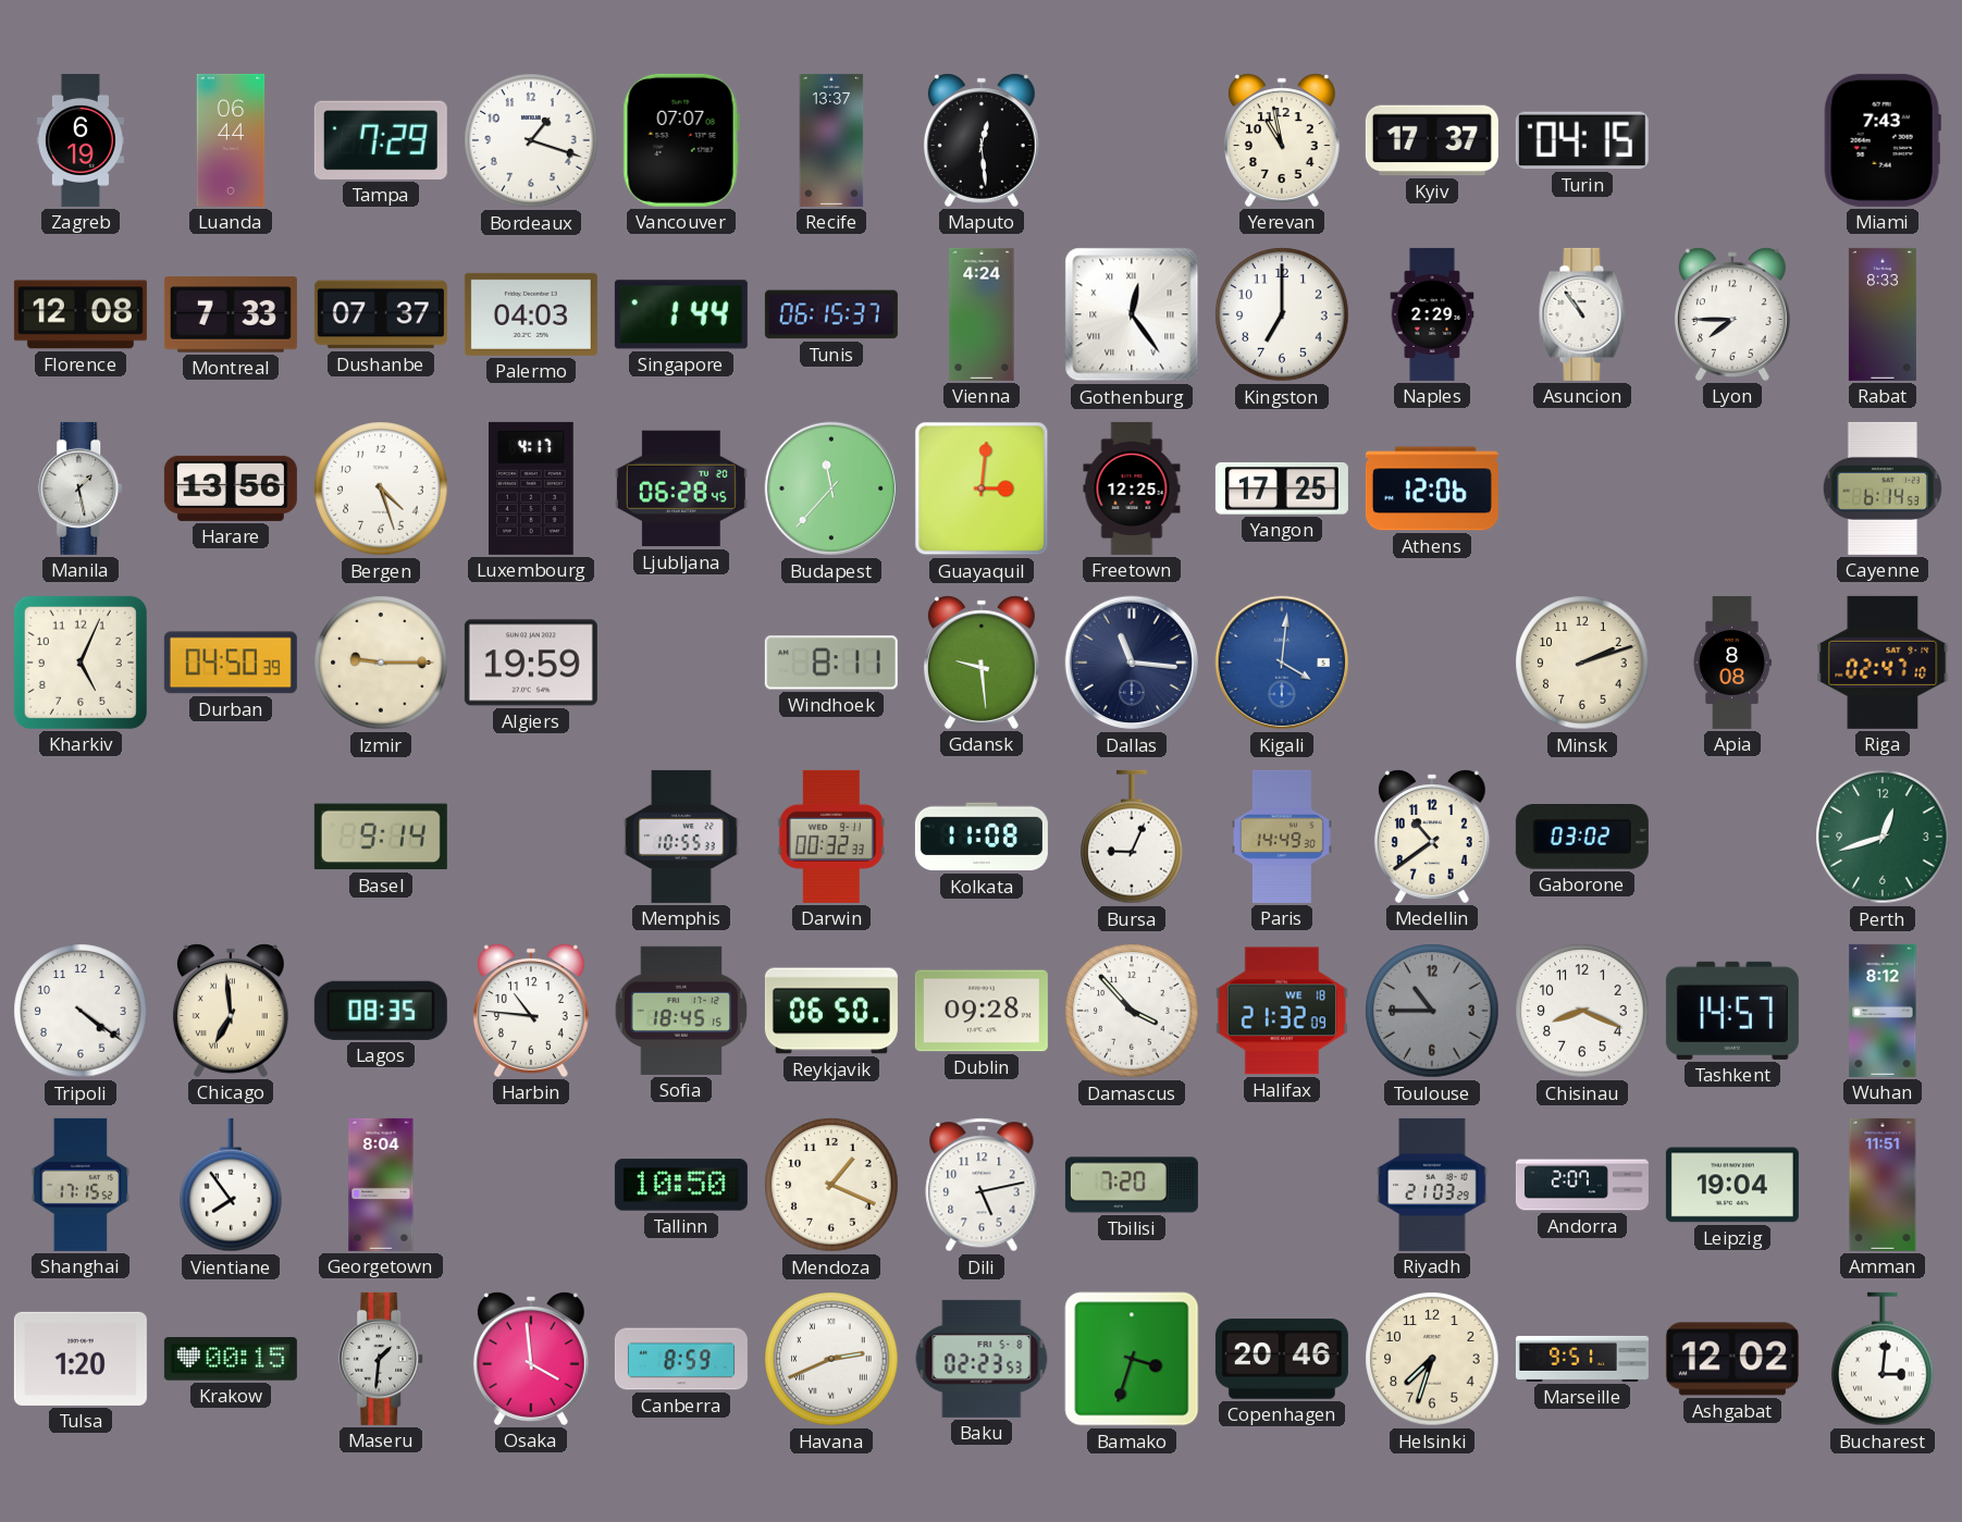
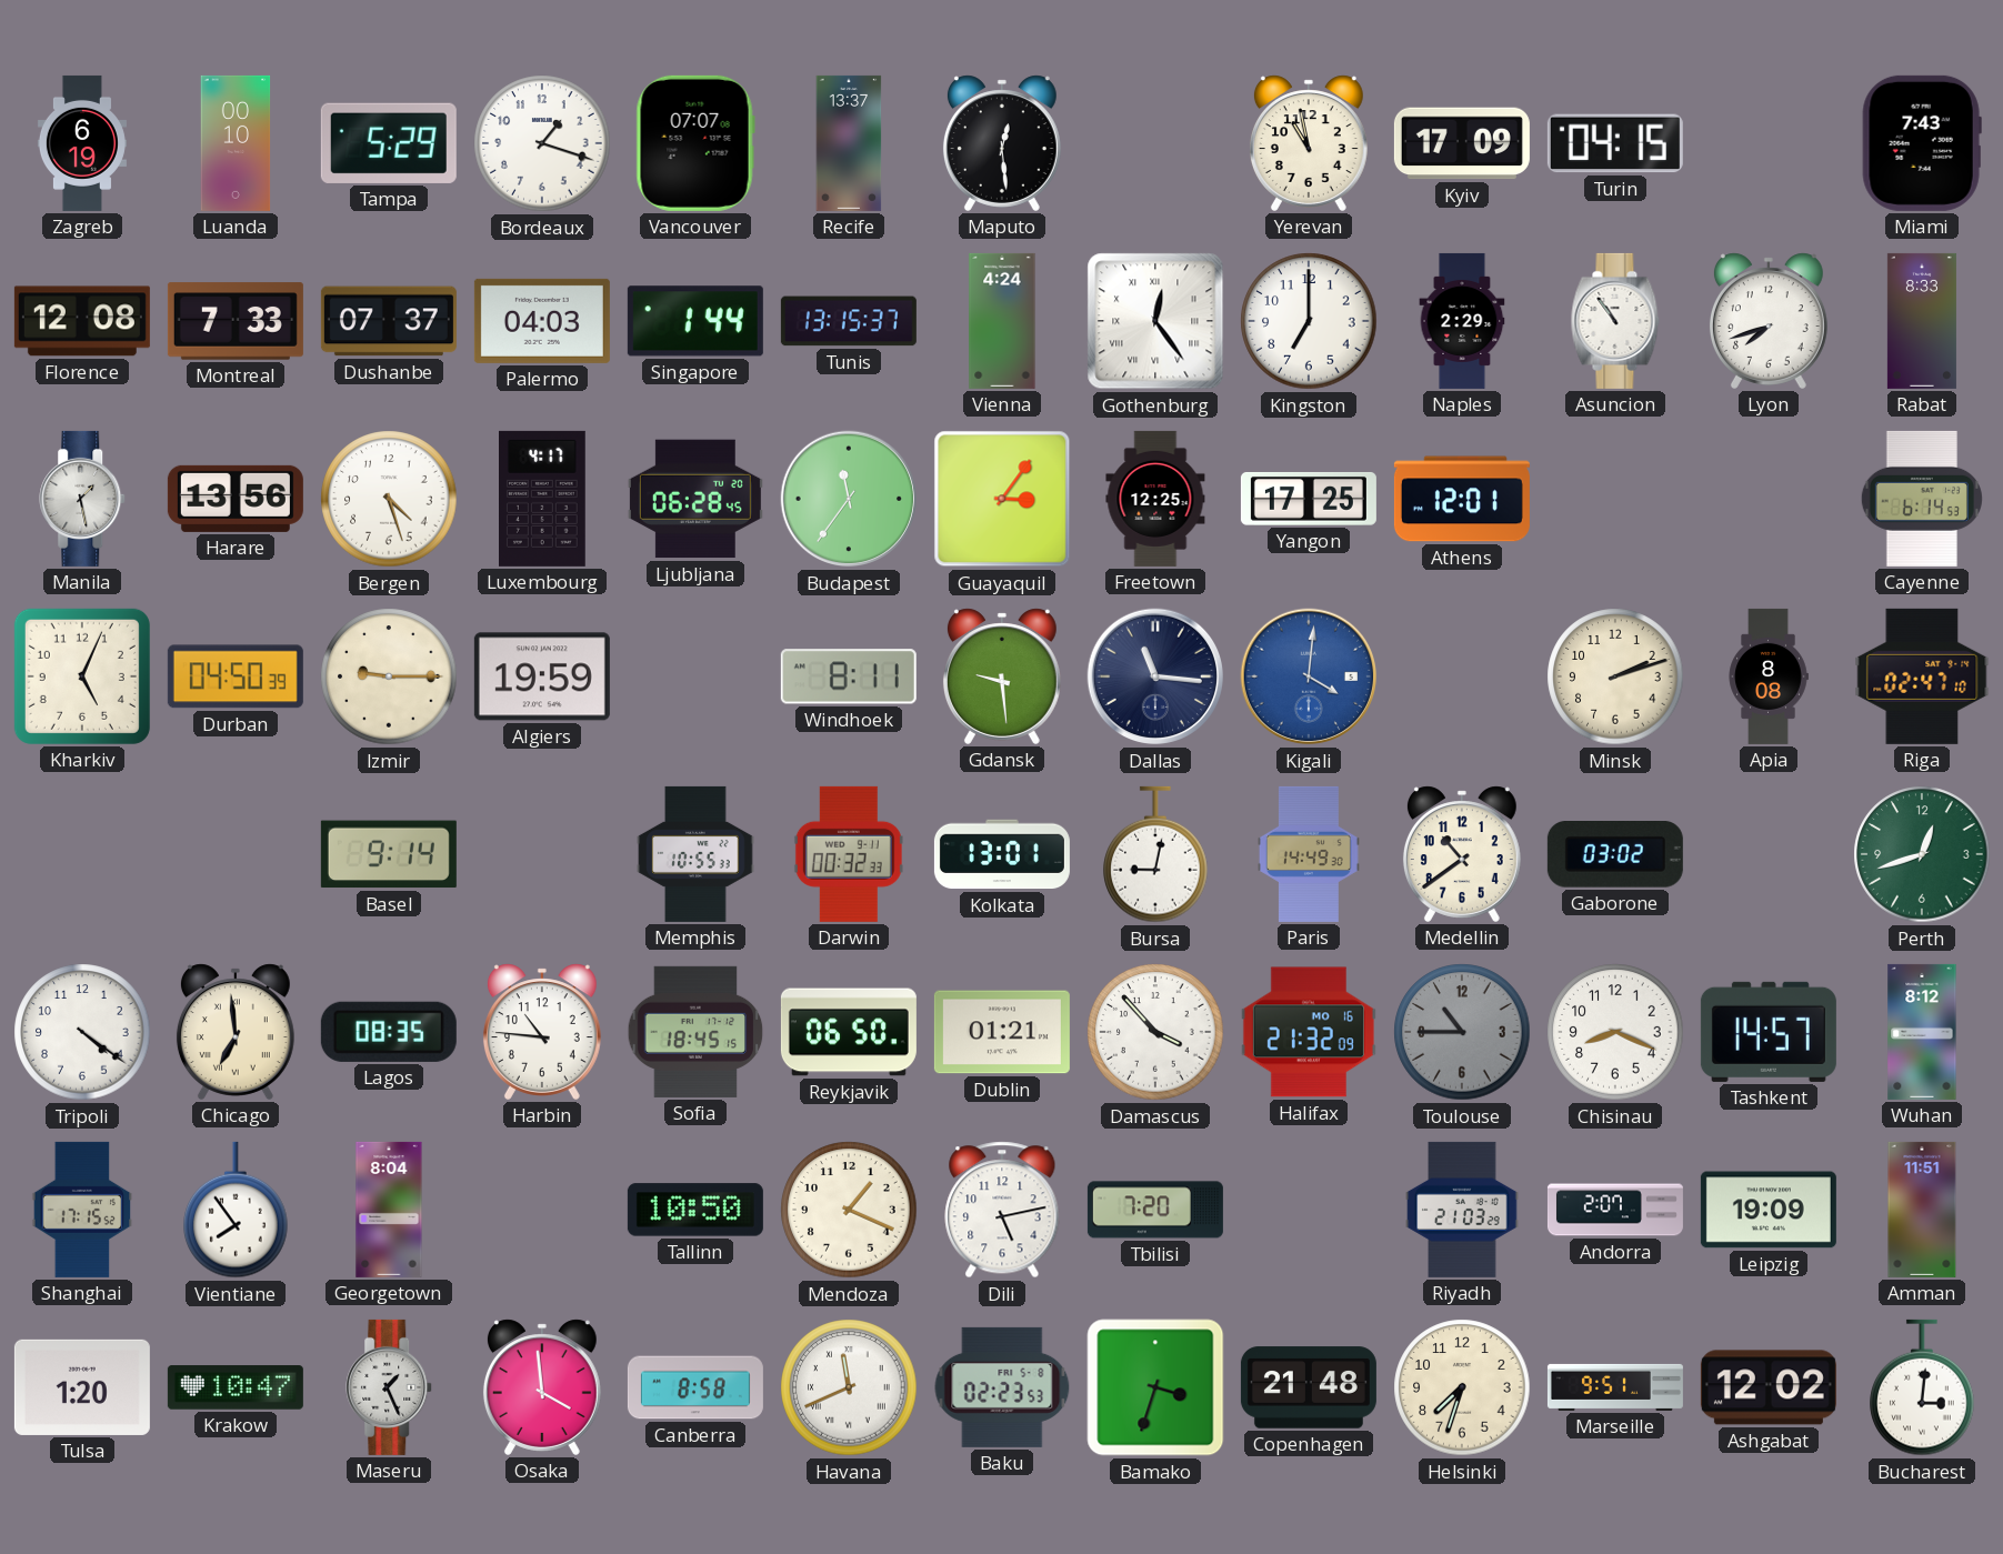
Luanda: 06:44 -> 00:10
Tampa: 7:29 -> 5:29
Kyiv: 17:37 -> 17:09
Tunis: 06:15 -> 13:15
Lyon: 7:45 -> 7:42
Budapest: 11:37 -> 11:36
Guayaquil: 3:01 -> 3:06
Athens: 12:06 -> 12:01
Kolkata: 11:08 -> 13:01
Bursa: 9:04 -> 9:02
Dublin: 09:28 -> 01:21
Halifax date: WE 18 -> MO 16
Leipzig: 19:04 -> 19:09
Krakow: 00:15 -> 10:47
Maseru: 1:31 -> 1:26
Canberra: 8:59 -> 8:58
Havana: 2:41 -> 11:41
Copenhagen: 20:46 -> 21:48
